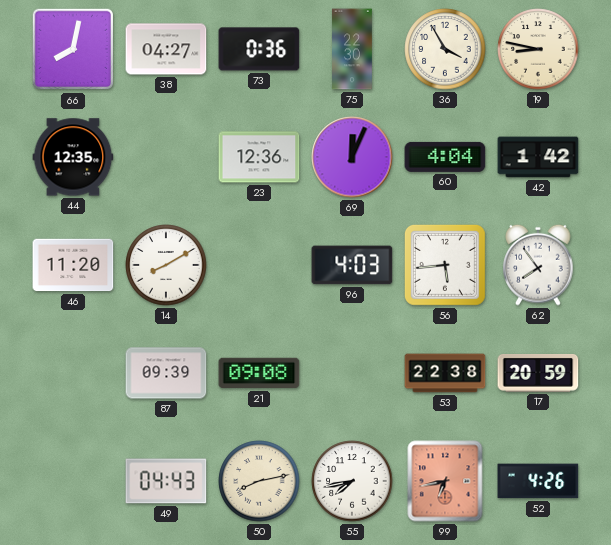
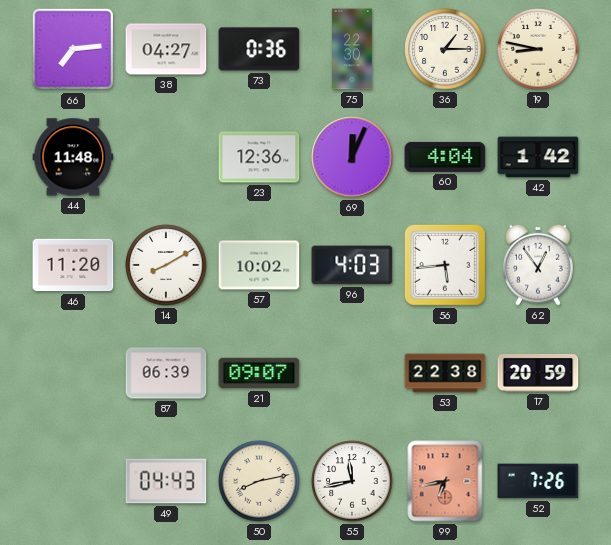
66: 8:02 -> 7:14
36: 3:55 -> 1:15
44: 12:35 -> 11:48
57: none -> 10:02
62: 7:54 -> 12:54
87: 09:39 -> 06:39
21: 09:08 -> 09:07
55: 7:43 -> 11:43
52: 4:26 -> 7:26
